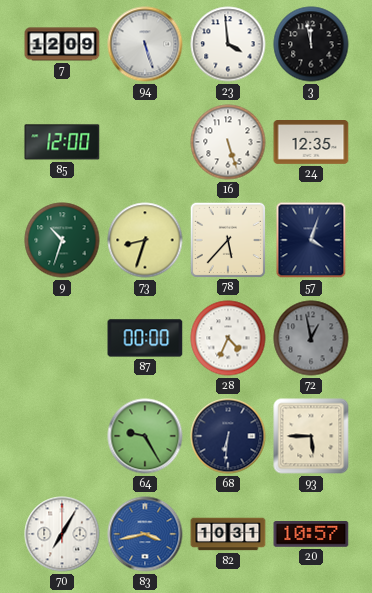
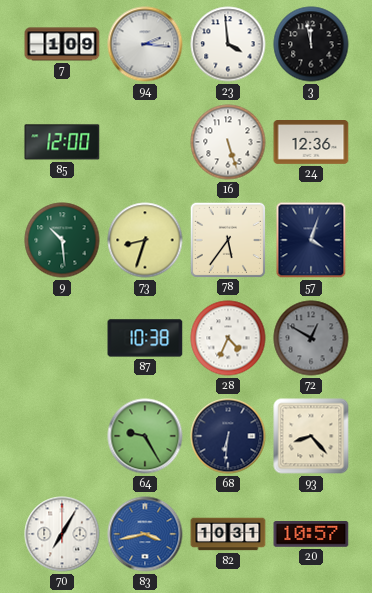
7: 12:09 -> 1:09
94: 5:27 -> 2:16
24: 12:35 -> 12:36
9: 10:33 -> 10:29
78: 5:37 -> 5:36
87: 00:00 -> 10:38
72: 12:58 -> 12:50
93: 5:45 -> 8:23
